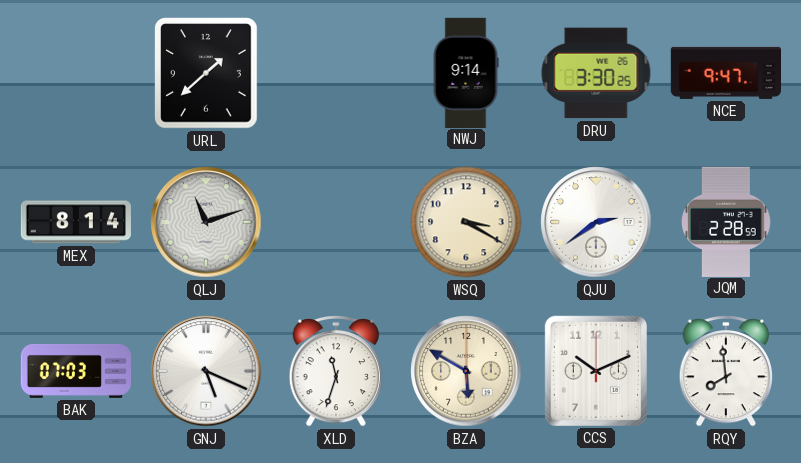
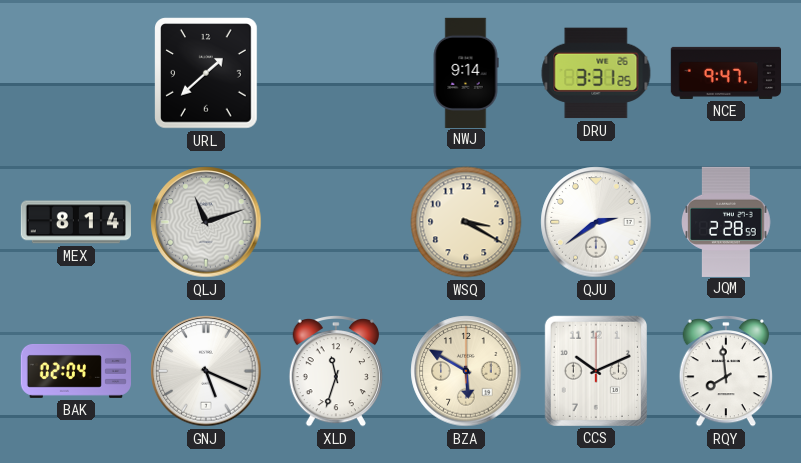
DRU: 3:30 -> 3:31
BAK: 07:03 -> 02:04
